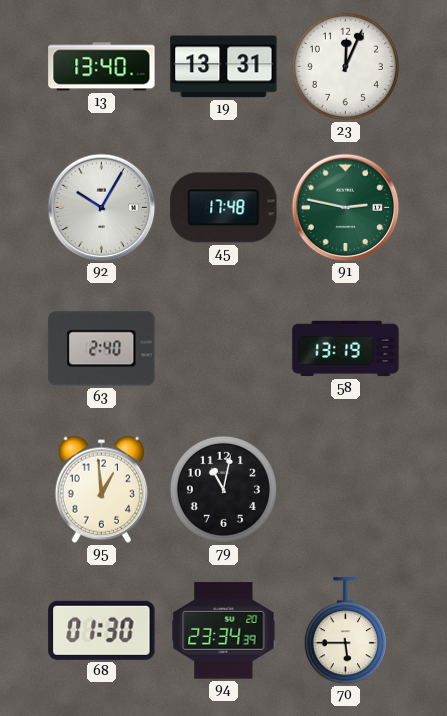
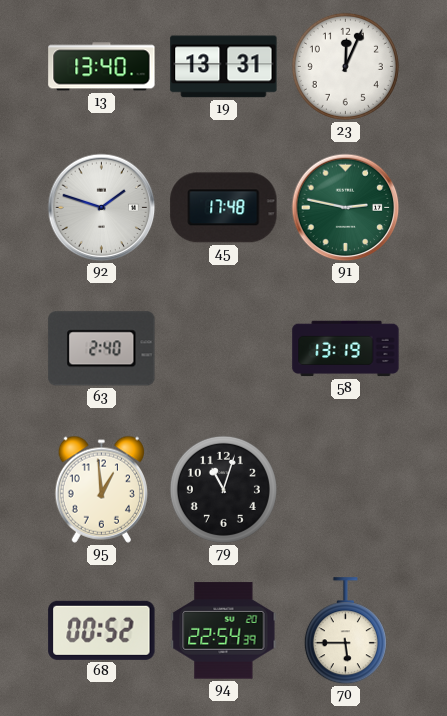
92: 10:05 -> 1:48
79: 11:02 -> 11:03
68: 01:30 -> 00:52
94: 23:34 -> 22:54
